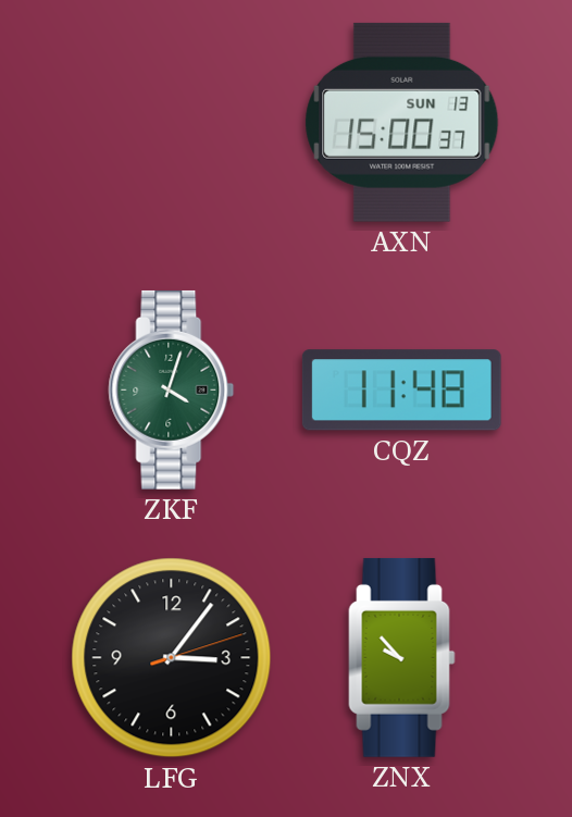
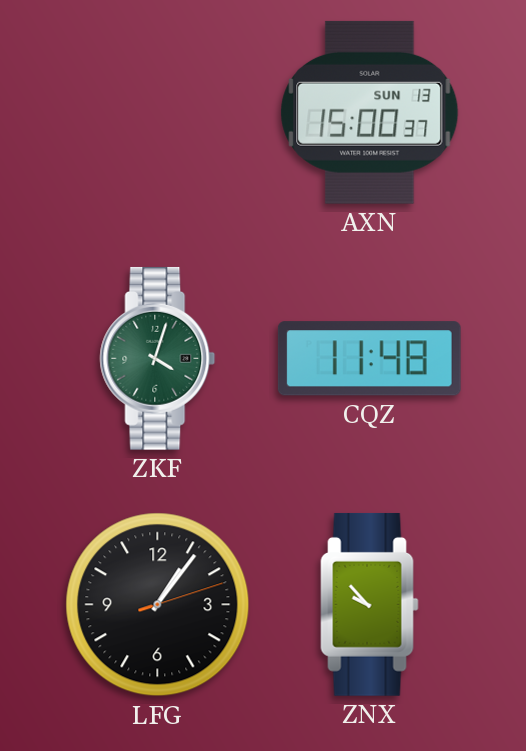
LFG: 3:06 -> 1:06
